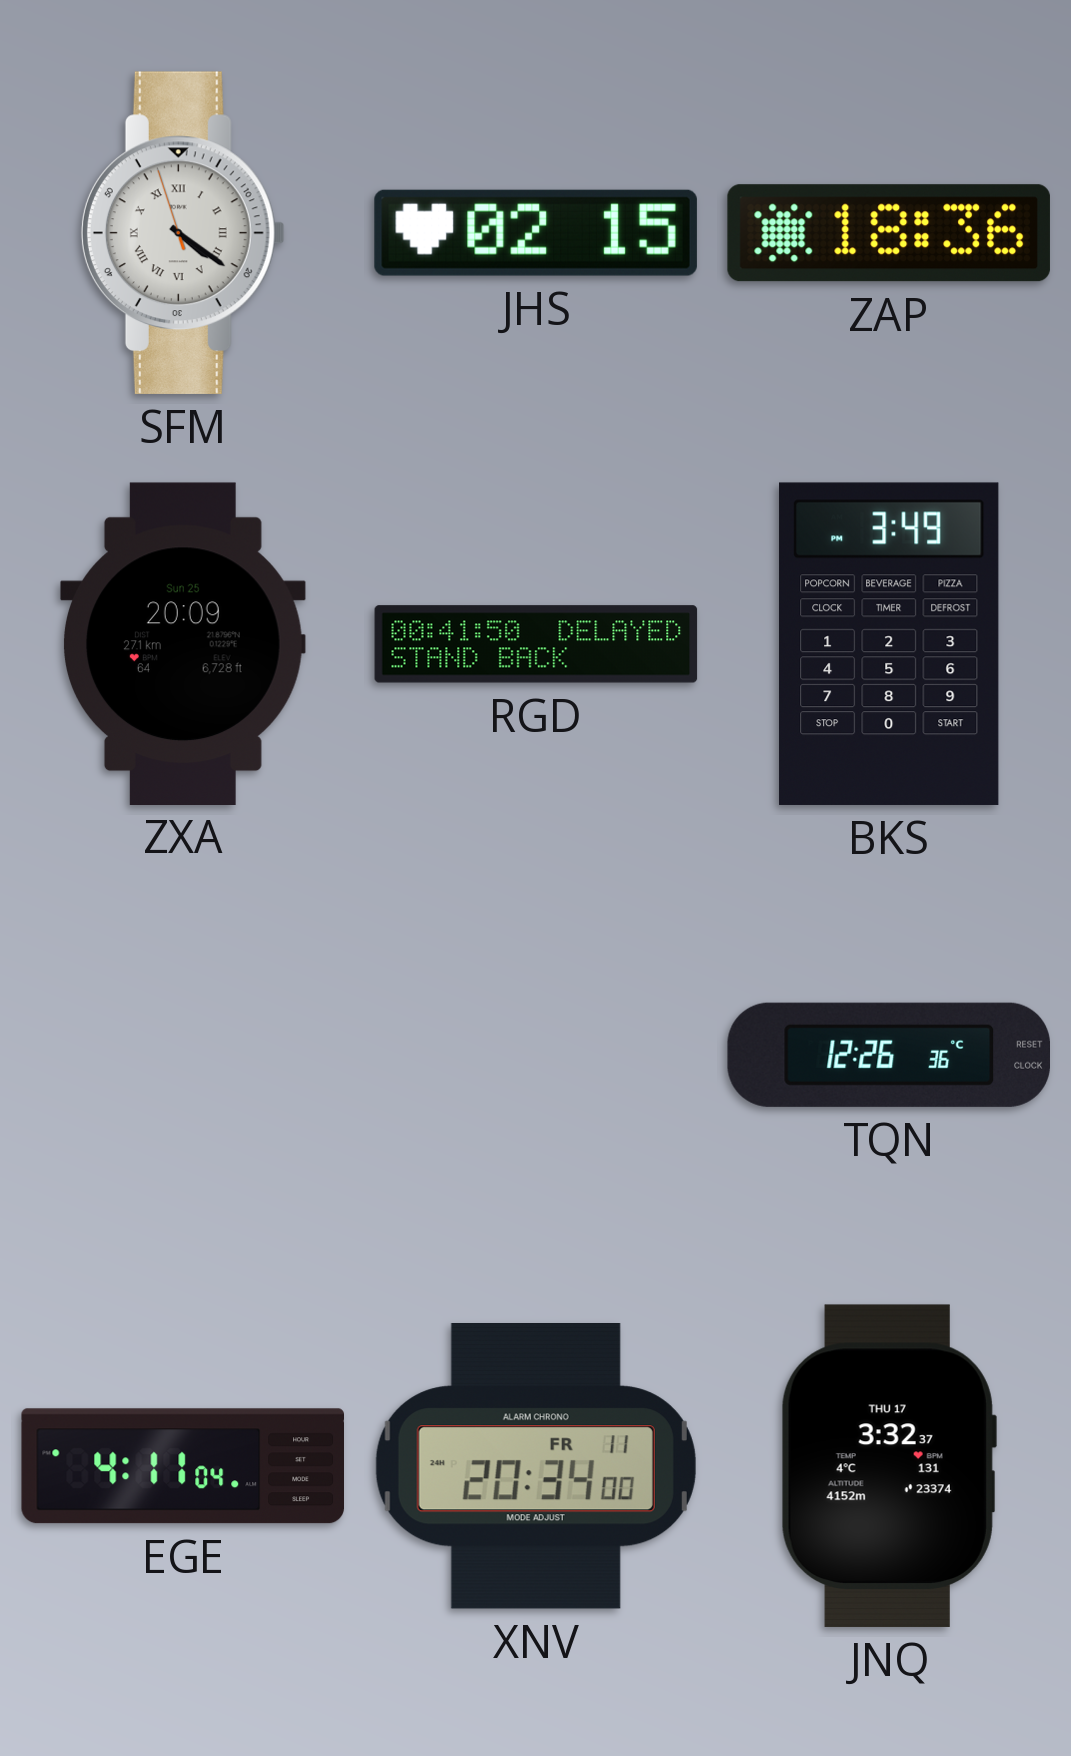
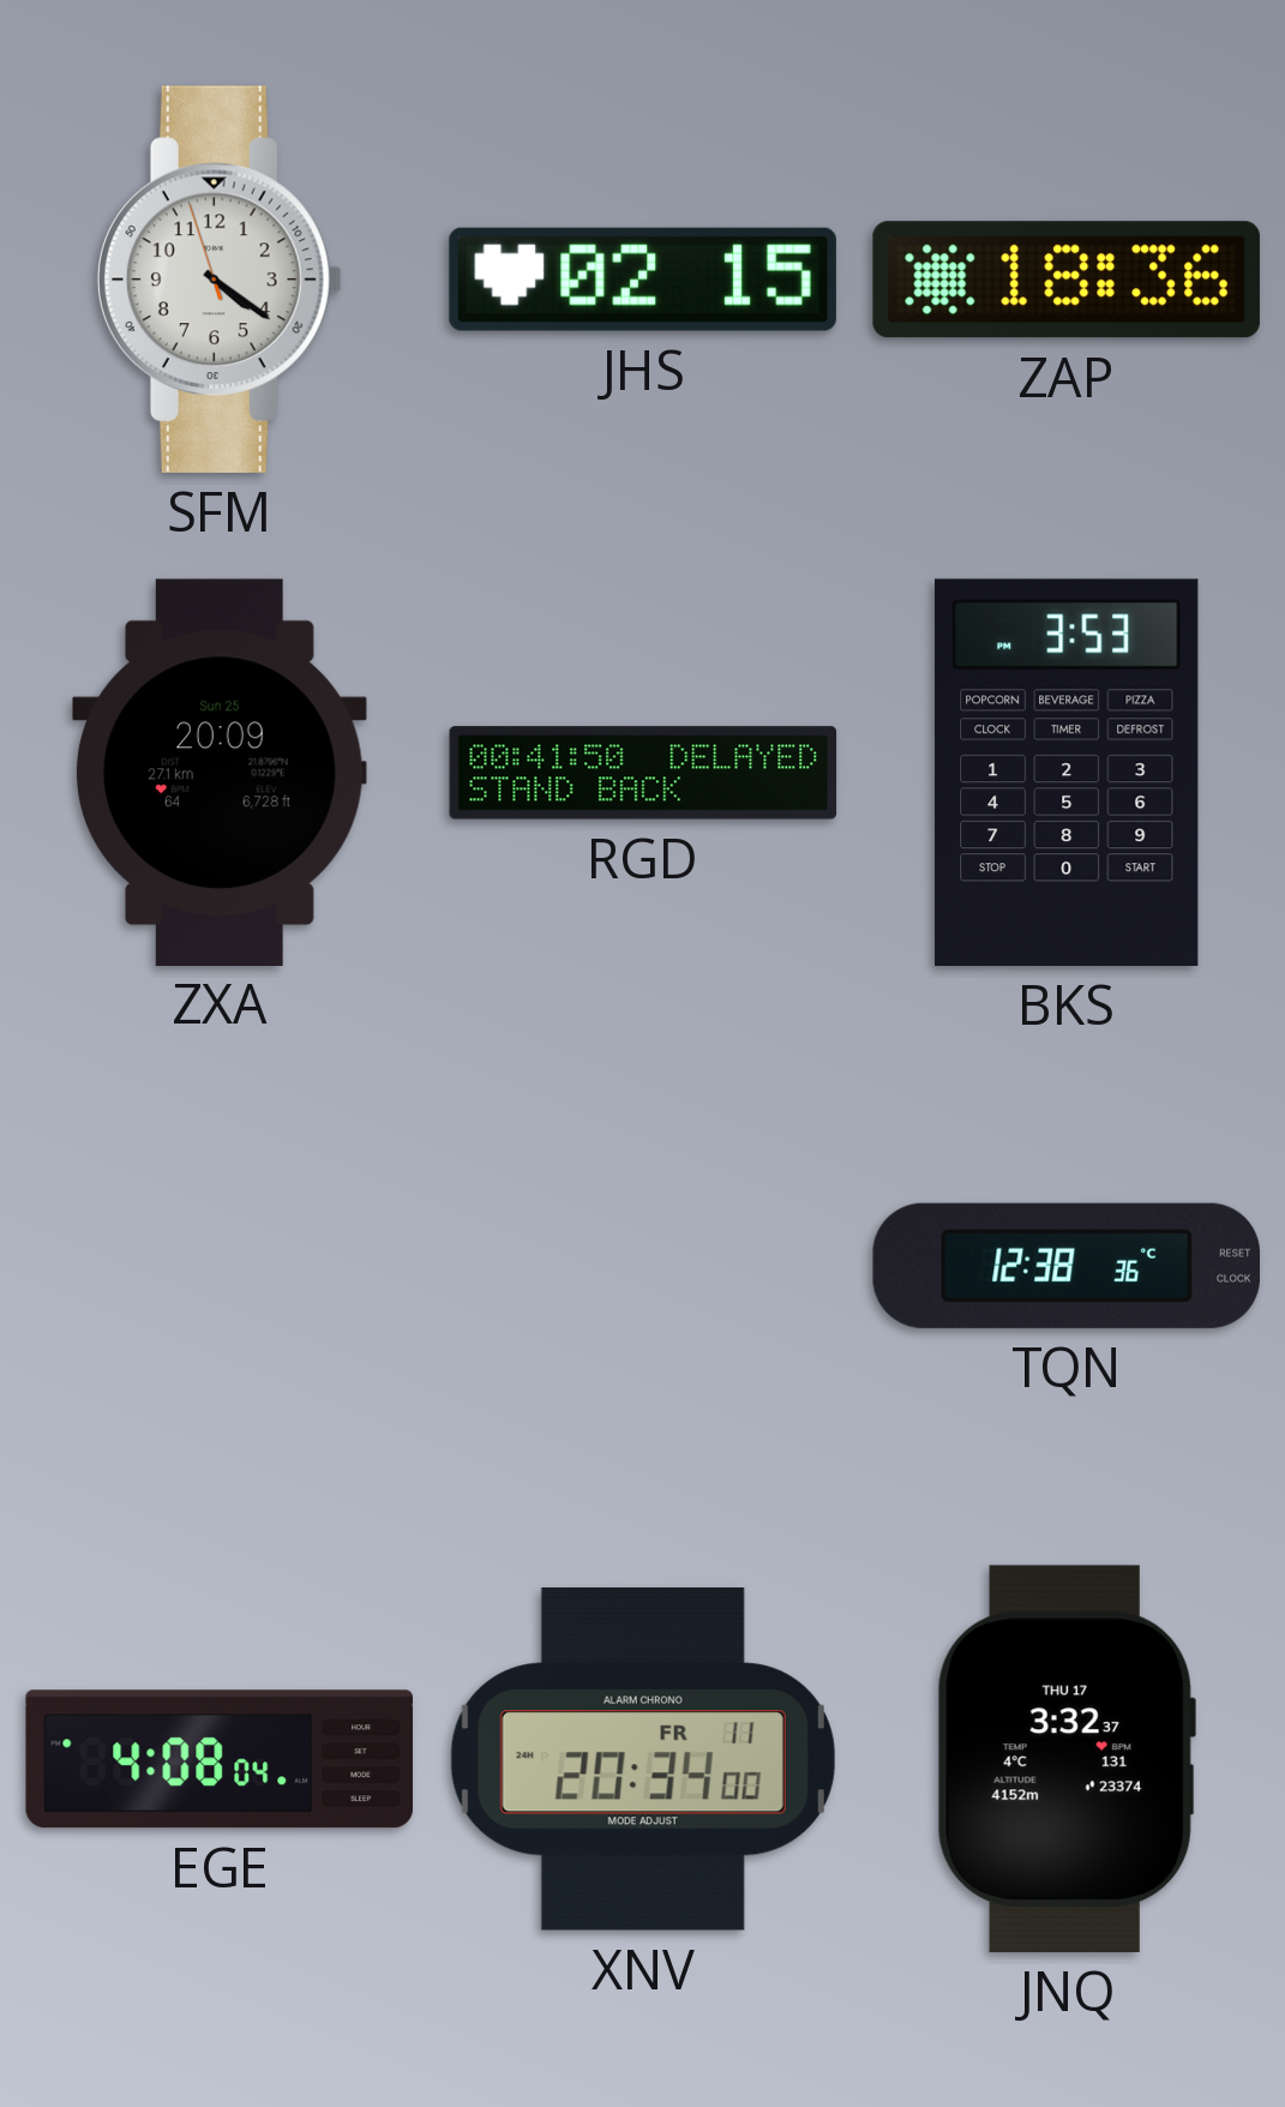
SFM numerals: Roman -> Arabic
BKS: 3:49 -> 3:53
TQN: 12:26 -> 12:38
EGE: 4:11 -> 4:08
